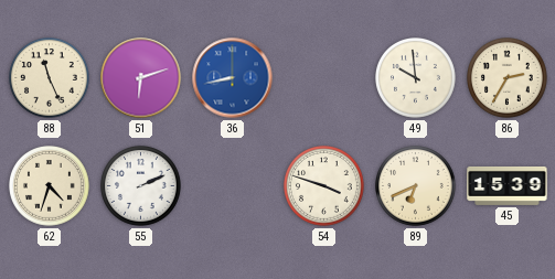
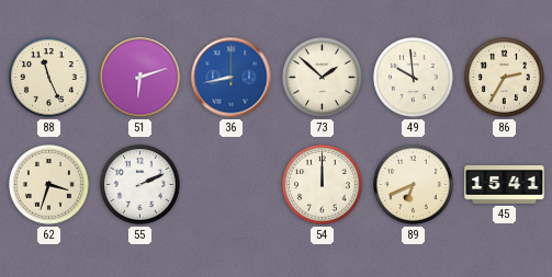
73: none -> 1:52
62: 4:33 -> 3:33
54: 3:48 -> 12:00
45: 15:39 -> 15:41
